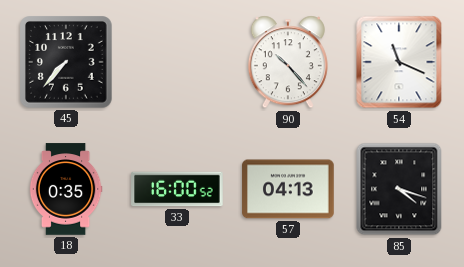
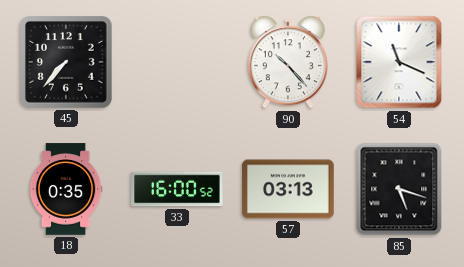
57: 04:13 -> 03:13
85: 4:18 -> 5:18
